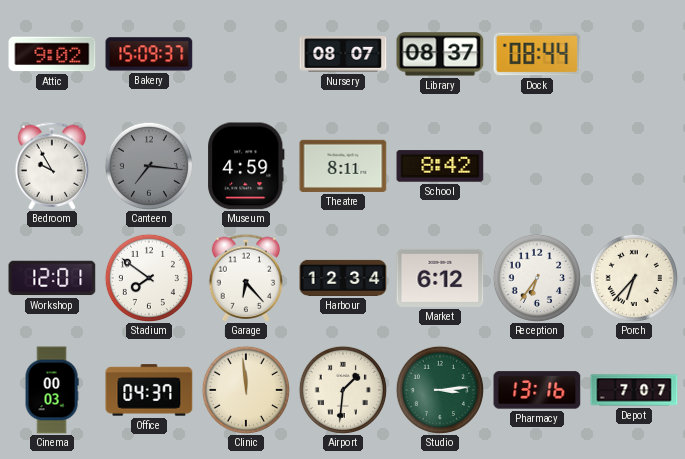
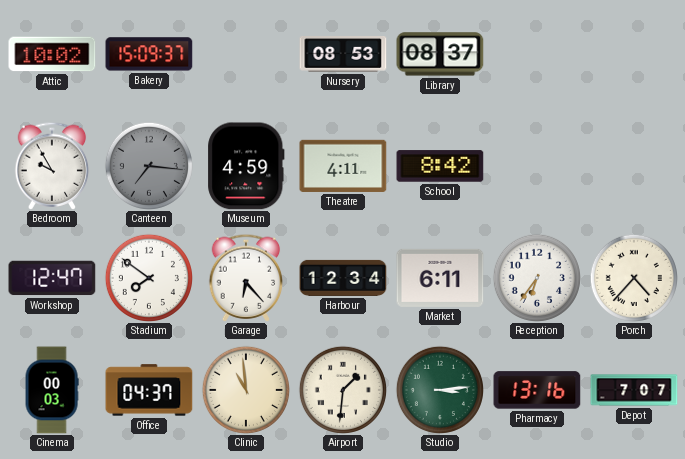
Attic: 9:02 -> 10:02
Nursery: 08:07 -> 08:53
Dock: 08:44 -> none
Theatre: 8:11 -> 4:11
Workshop: 12:01 -> 12:47
Market: 6:12 -> 6:11
Porch: 6:37 -> 4:37
Clinic: 11:59 -> 10:59
